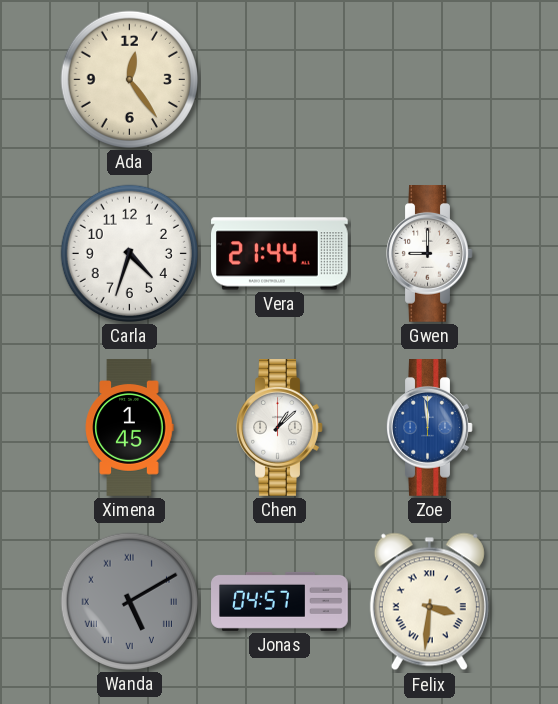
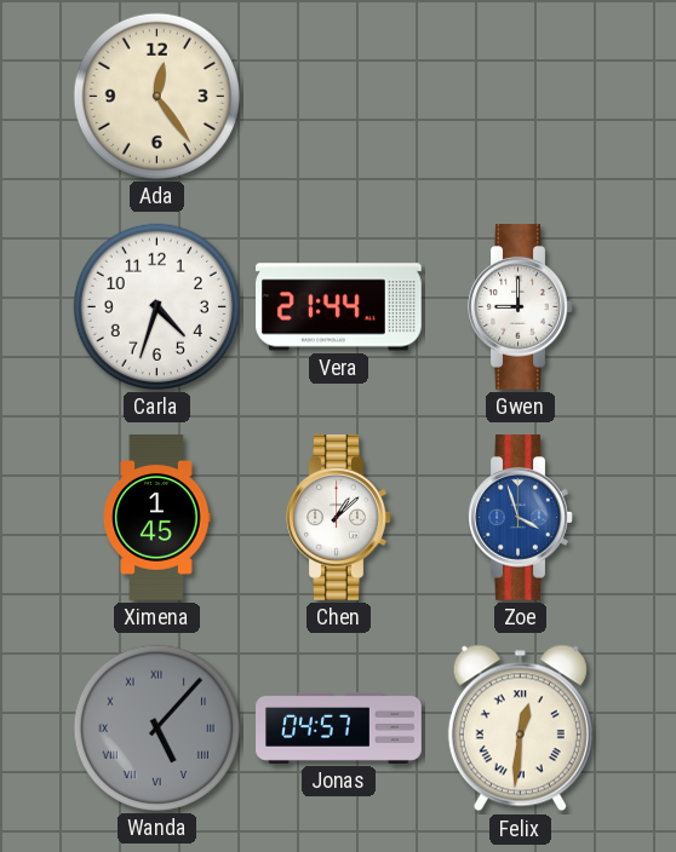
Zoe: 11:59 -> 3:57
Wanda: 5:10 -> 5:07
Felix: 3:31 -> 12:31
